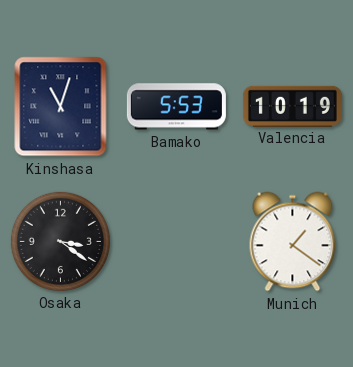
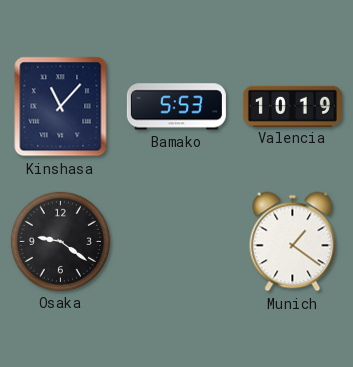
Kinshasa: 11:03 -> 11:07
Osaka: 3:21 -> 9:21
